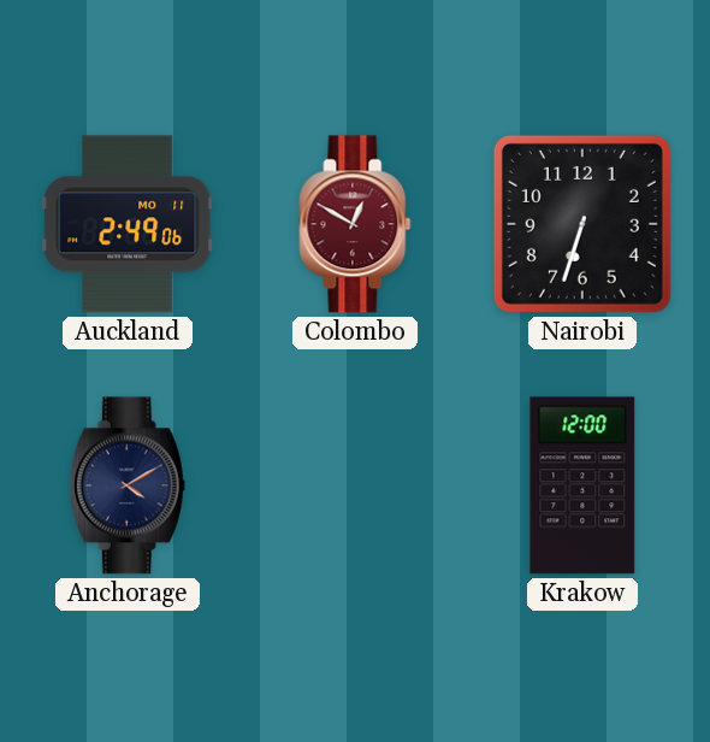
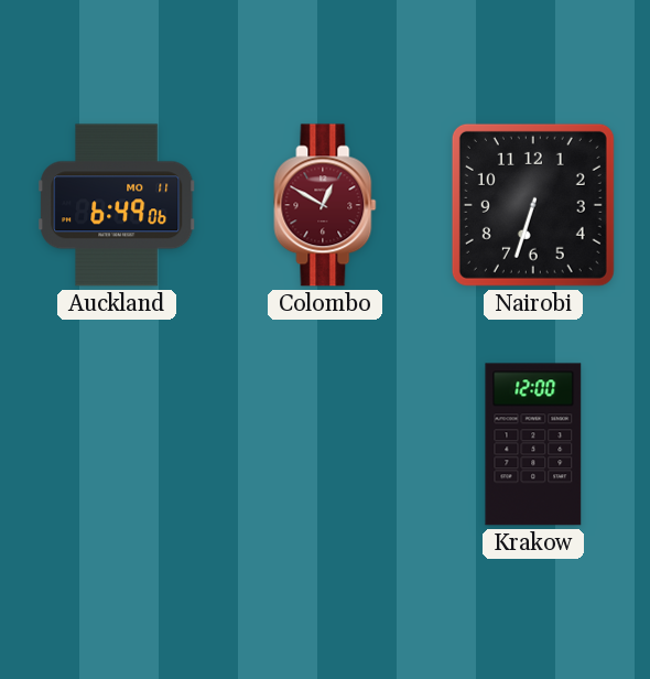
Auckland: 2:49 -> 6:49
Anchorage: 4:10 -> none
